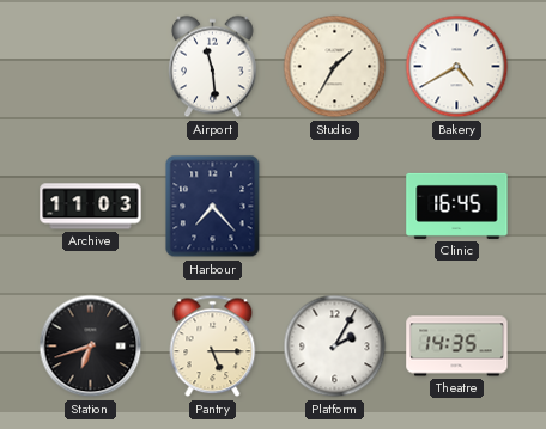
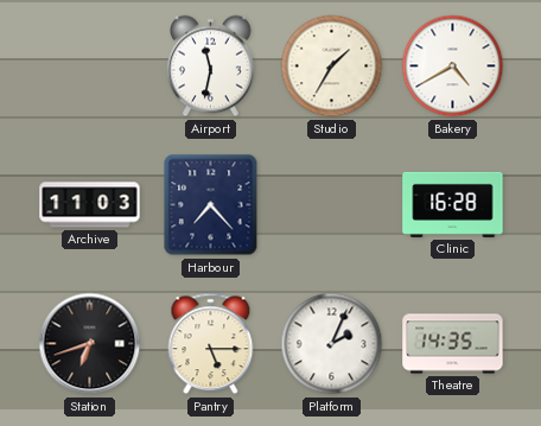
Airport: 11:29 -> 11:32
Clinic: 16:45 -> 16:28
Platform: 2:05 -> 2:04
